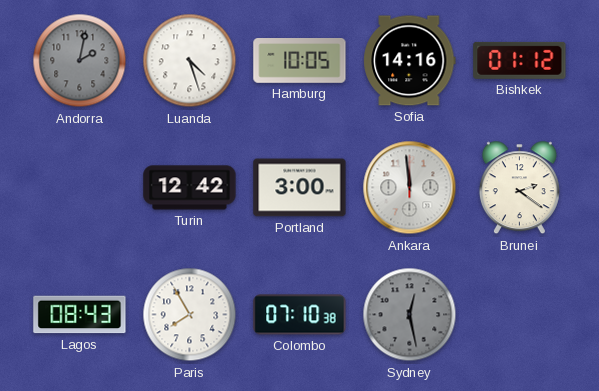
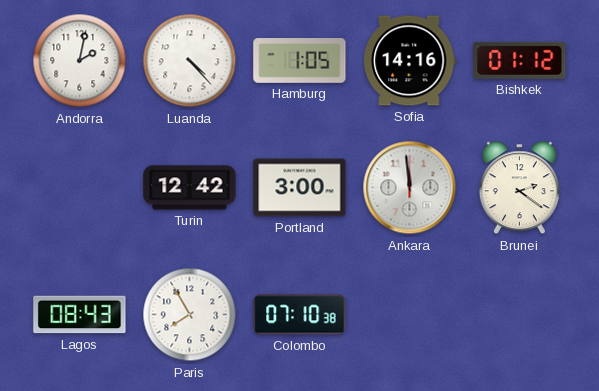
Andorra dial: grey -> white
Luanda: 4:27 -> 4:23
Hamburg: 10:05 -> 1:05
Sydney: 12:28 -> none
